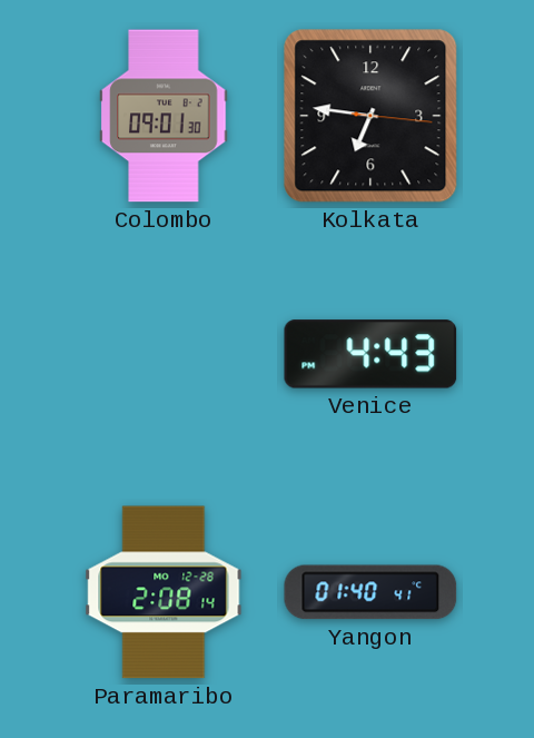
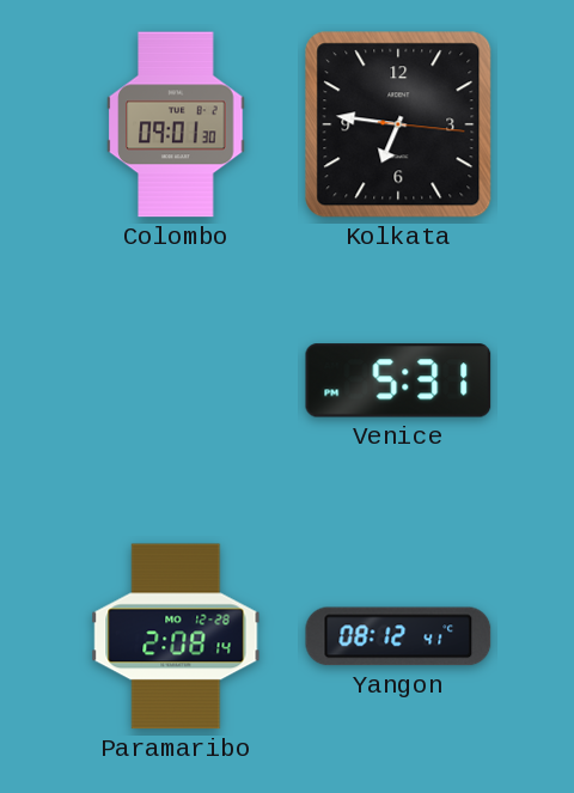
Venice: 4:43 -> 5:31
Yangon: 01:40 -> 08:12
